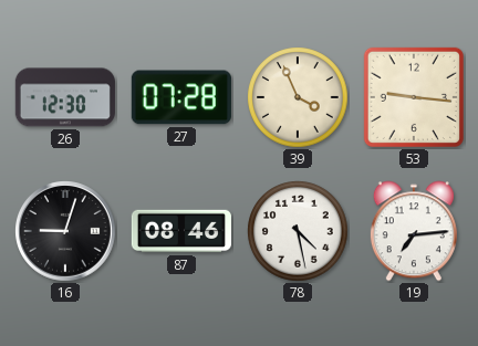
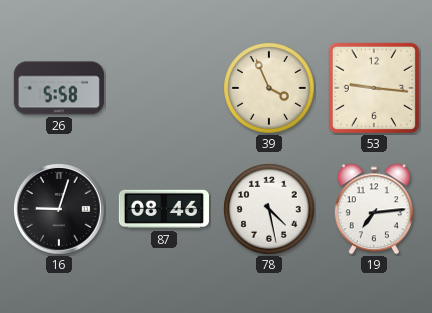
26: 12:30 -> 5:58
27: 07:28 -> none
